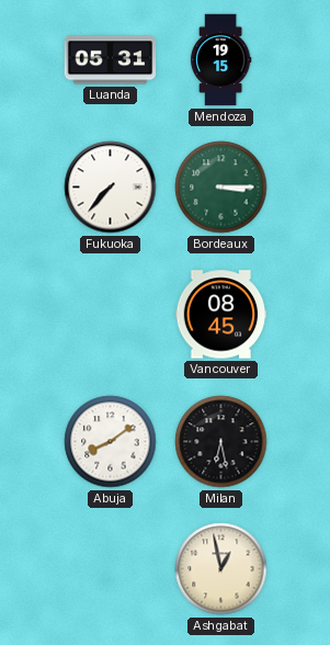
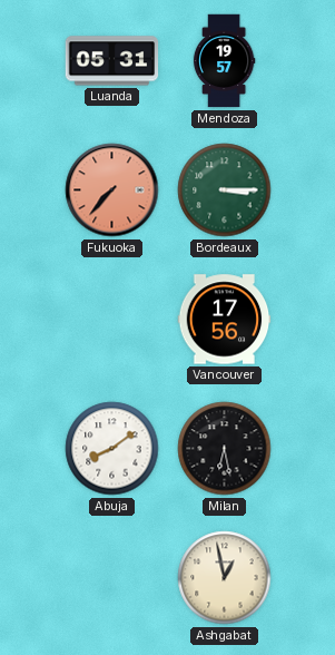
Mendoza: 19:15 -> 19:57
Fukuoka dial: white -> salmon
Vancouver: 08:45 -> 17:56
